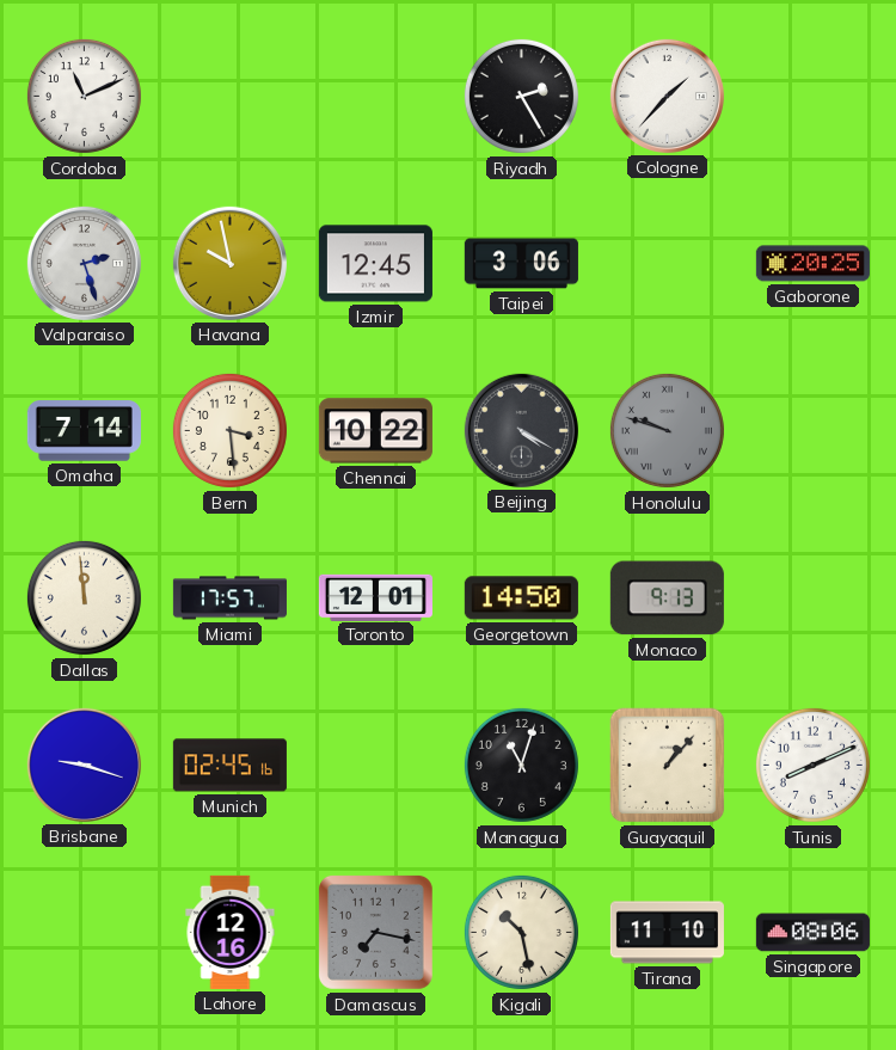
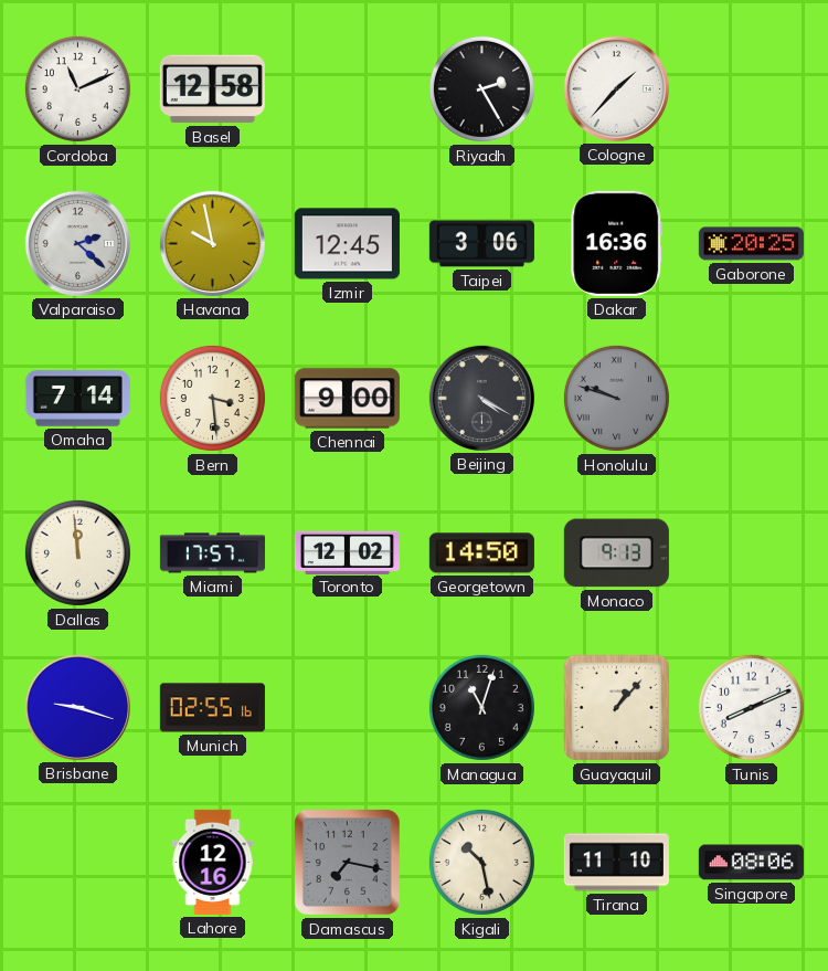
Basel: none -> 12:58
Valparaiso: 2:27 -> 2:22
Dakar: none -> 16:36
Chennai: 10:22 -> 9:00
Toronto: 12:01 -> 12:02
Munich: 02:45 -> 02:55
